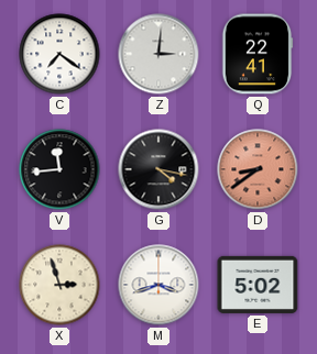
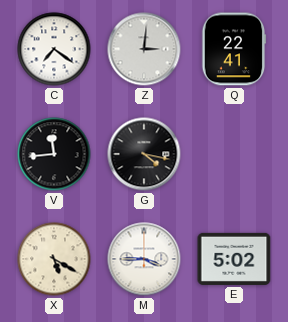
D: 8:39 -> none
X: 2:57 -> 5:20
M: 3:42 -> 3:45
